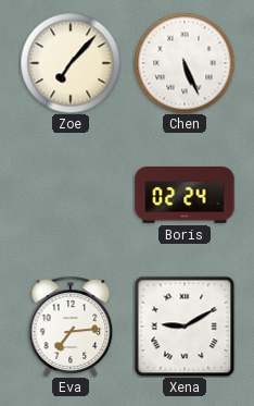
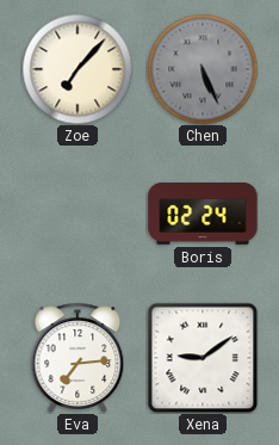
Chen dial: white -> grey
Xena: 9:10 -> 9:09
